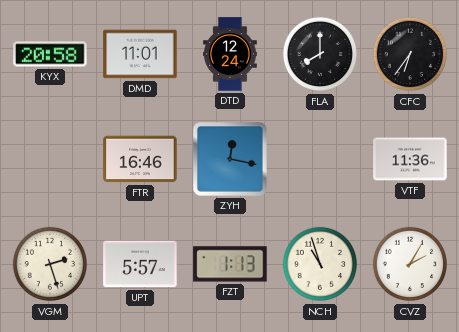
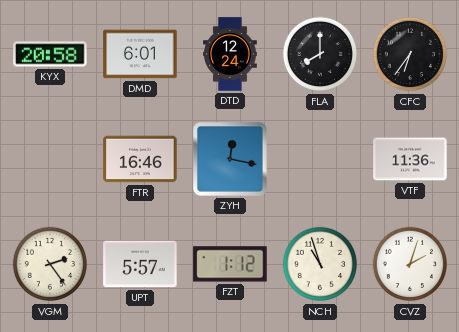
DMD: 11:01 -> 6:01
VGM: 2:27 -> 2:24
FZT: 1:13 -> 1:12
CVZ: 2:05 -> 2:03
